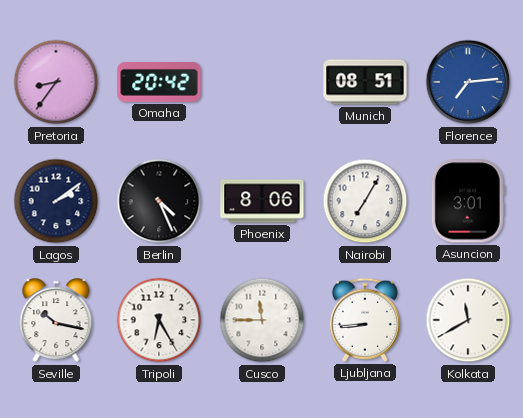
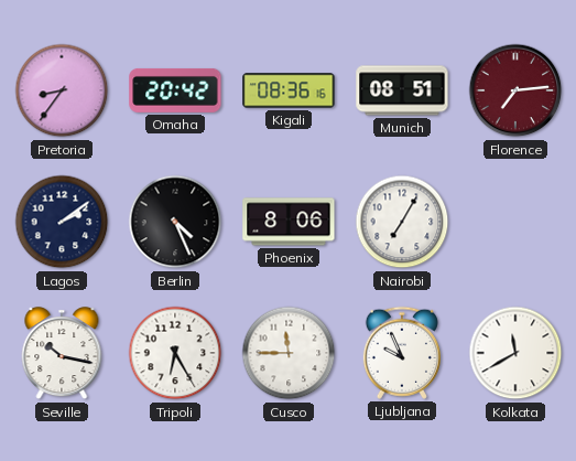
Kigali: none -> 08:36
Florence dial: blue -> burgundy
Asuncion: 3:01 -> none
Ljubljana: 8:44 -> 9:56
